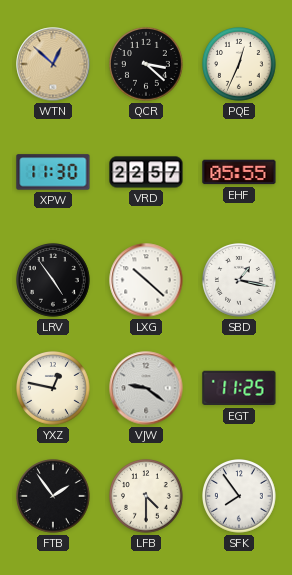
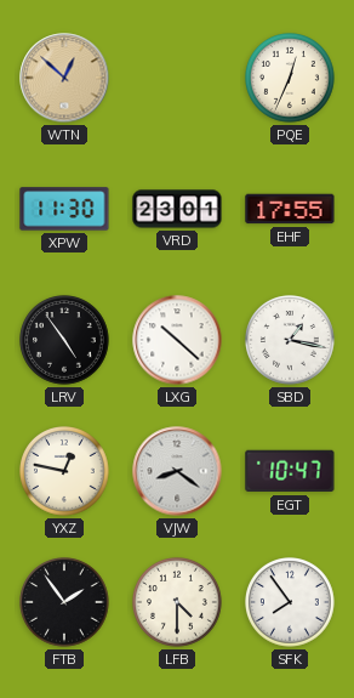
QCR: 3:22 -> none
VRD: 22:57 -> 23:01
EHF: 05:55 -> 17:55
VJW: 9:21 -> 8:21
EGT: 11:25 -> 10:47
